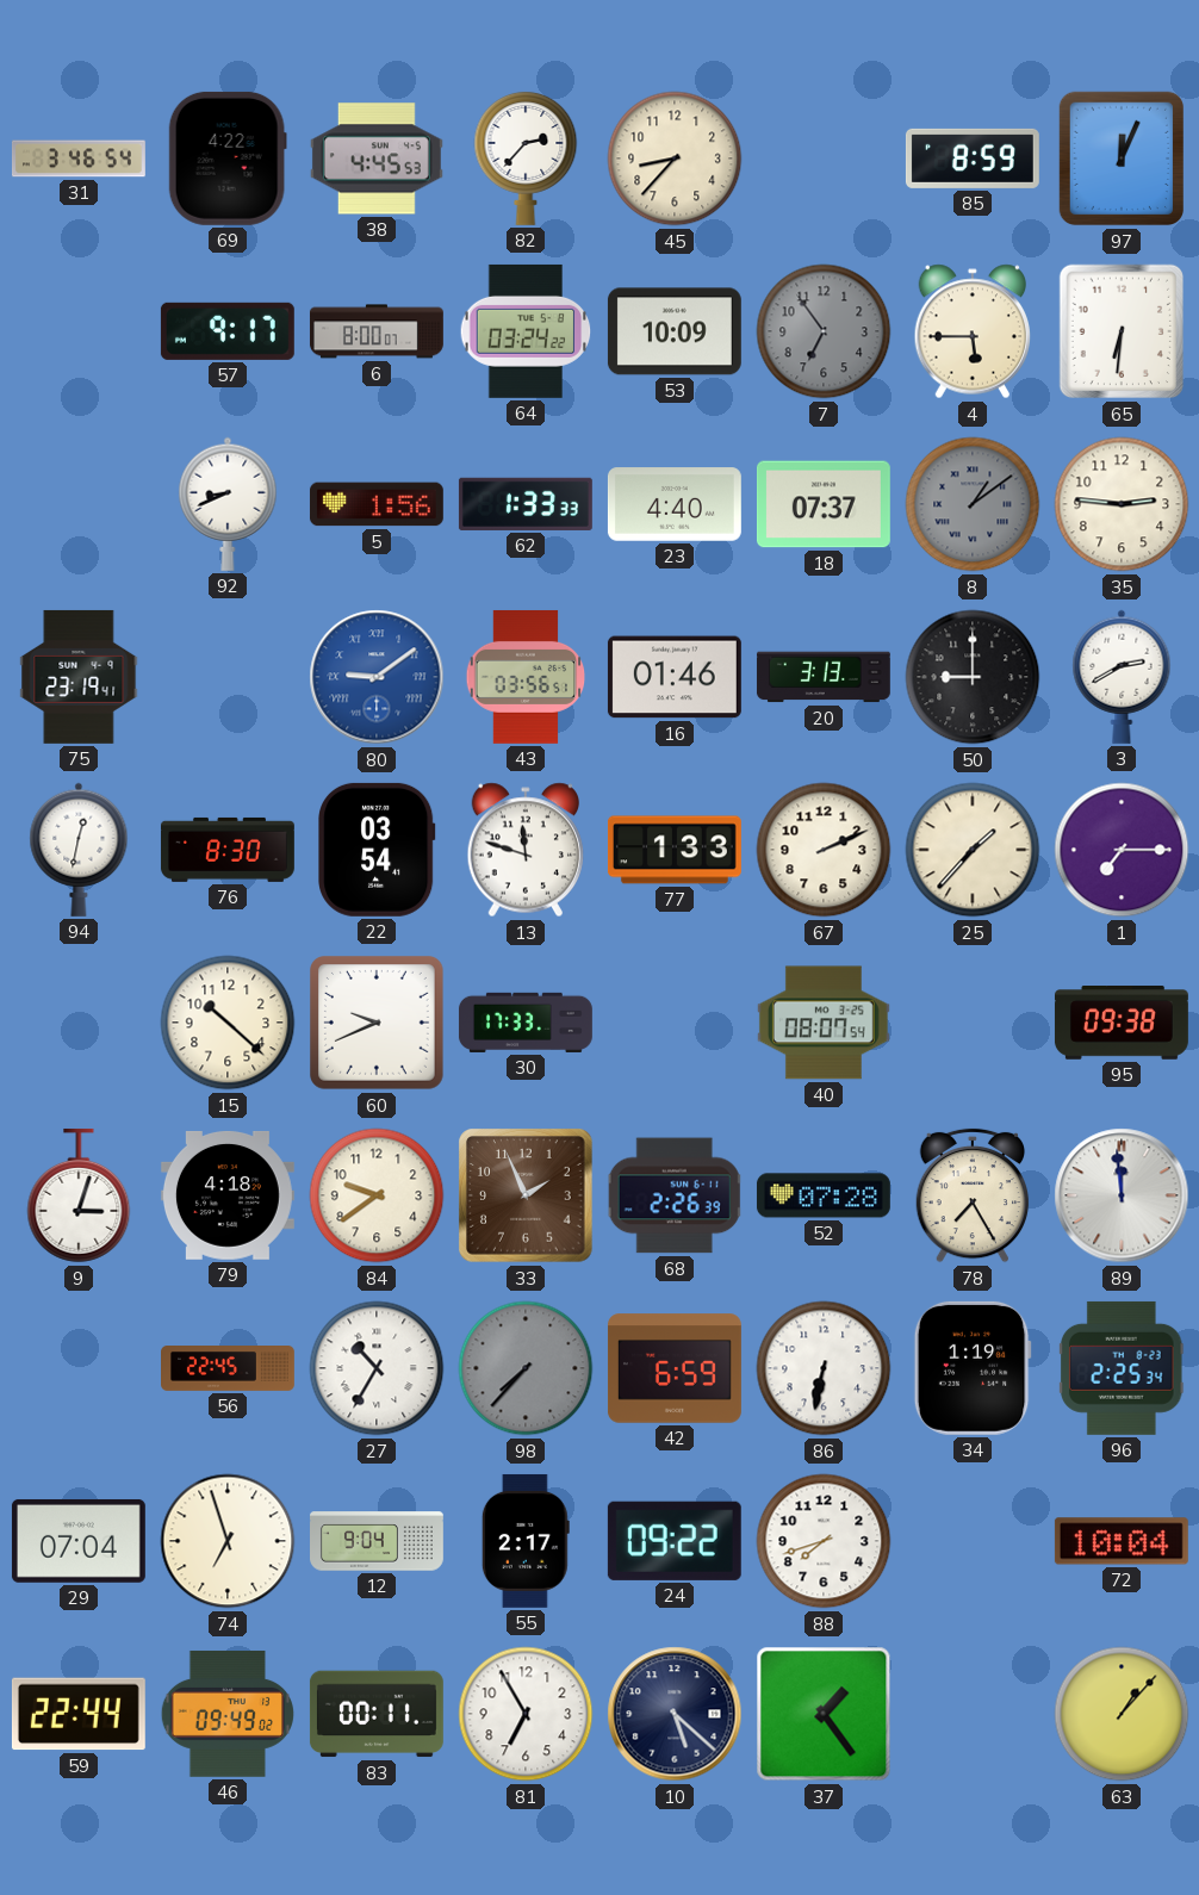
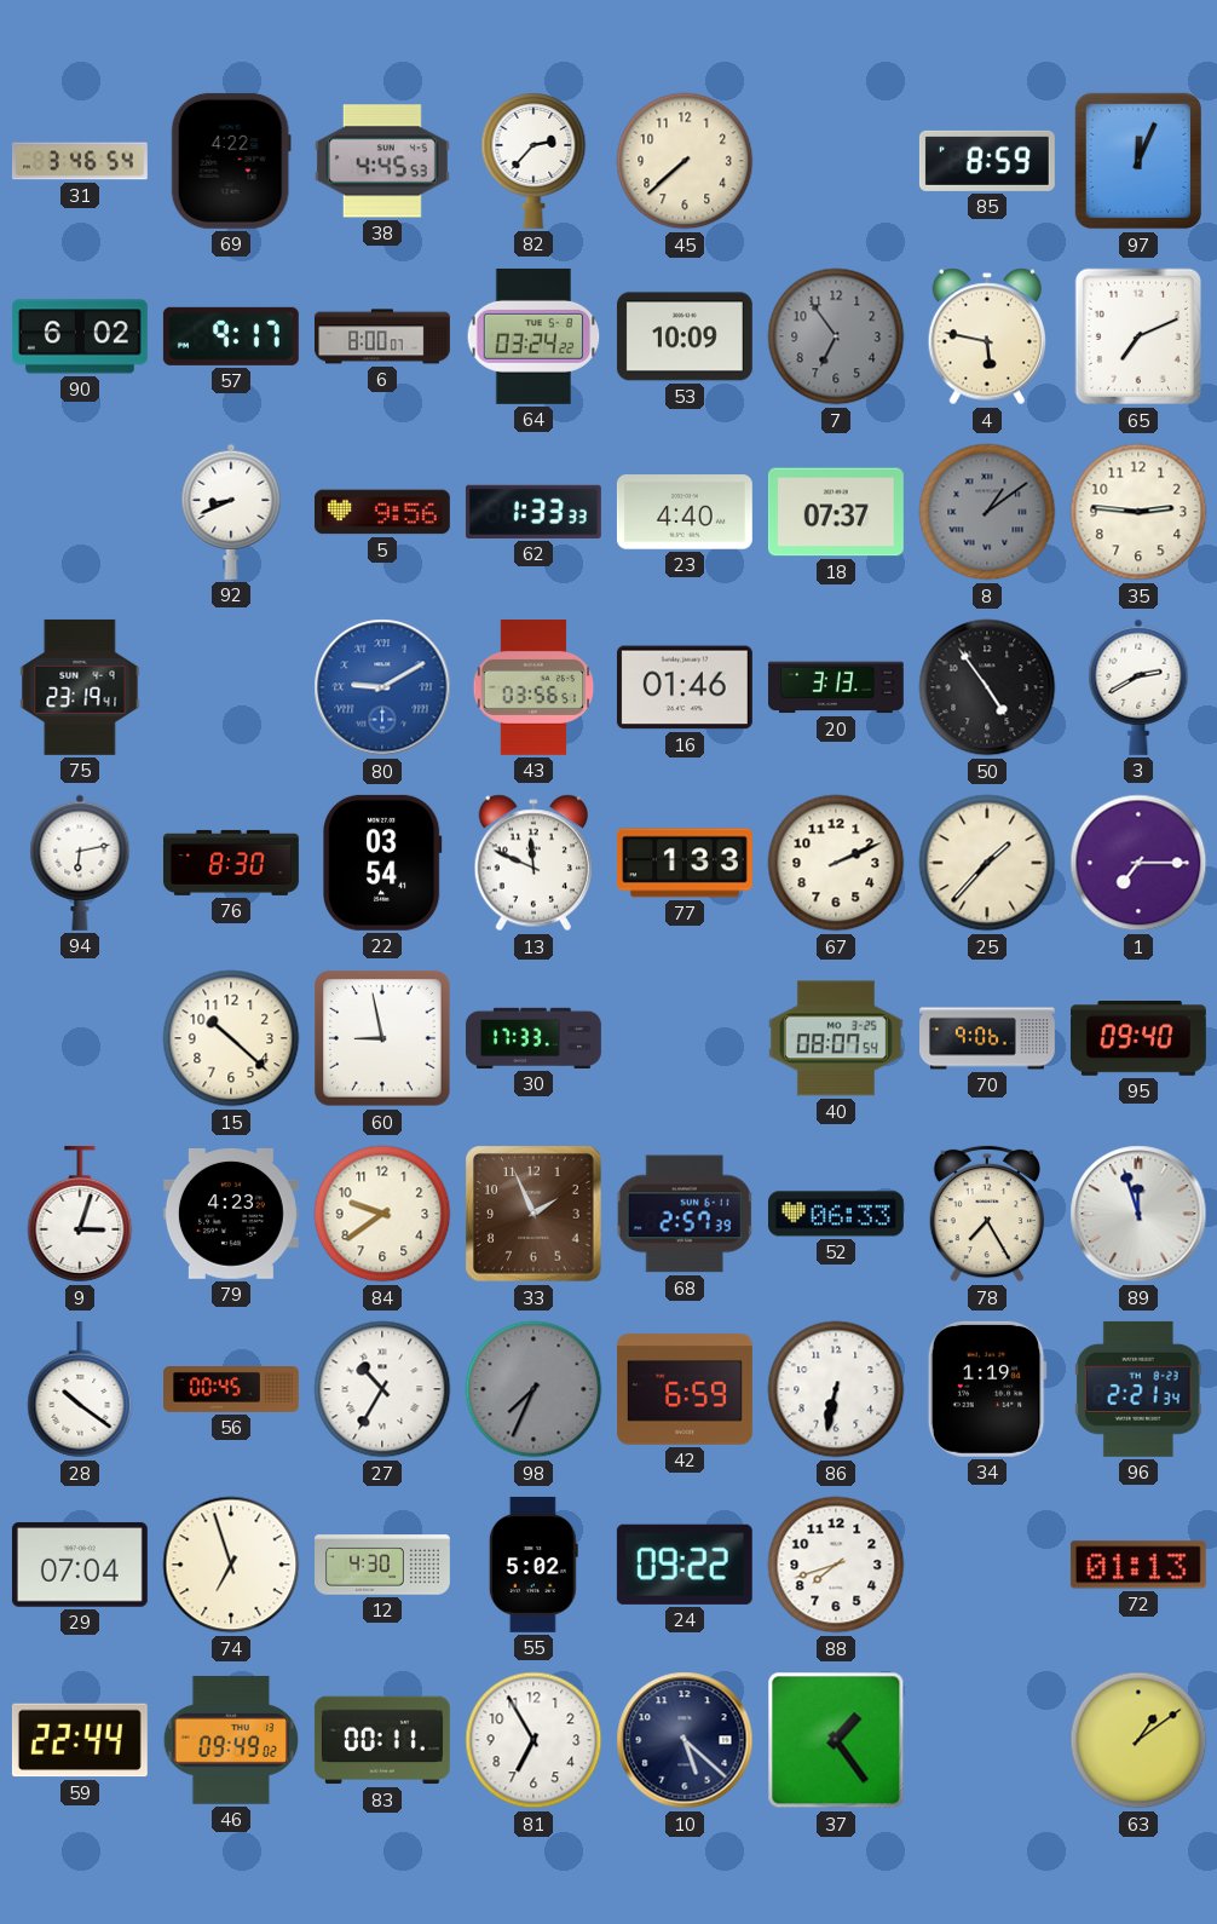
45: 8:37 -> 7:38
90: none -> 6:02
4: 5:45 -> 5:47
65: 6:31 -> 7:11
5: 1:56 -> 9:56
80: 9:09 -> 9:10
50: 9:00 -> 4:54
94: 12:32 -> 6:13
13: 11:48 -> 11:49
60: 9:41 -> 8:58
70: none -> 9:06
95: 09:38 -> 09:40
79: 4:18 -> 4:23
68: 2:26 -> 2:57
52: 07:28 -> 06:33
89: 11:59 -> 11:57
28: none -> 10:21
56: 22:45 -> 00:45
98: 7:37 -> 7:34
96: 2:25 -> 2:21
12: 9:04 -> 4:30
55: 2:17 -> 5:02
72: 10:04 -> 01:13
63: 1:07 -> 1:09
